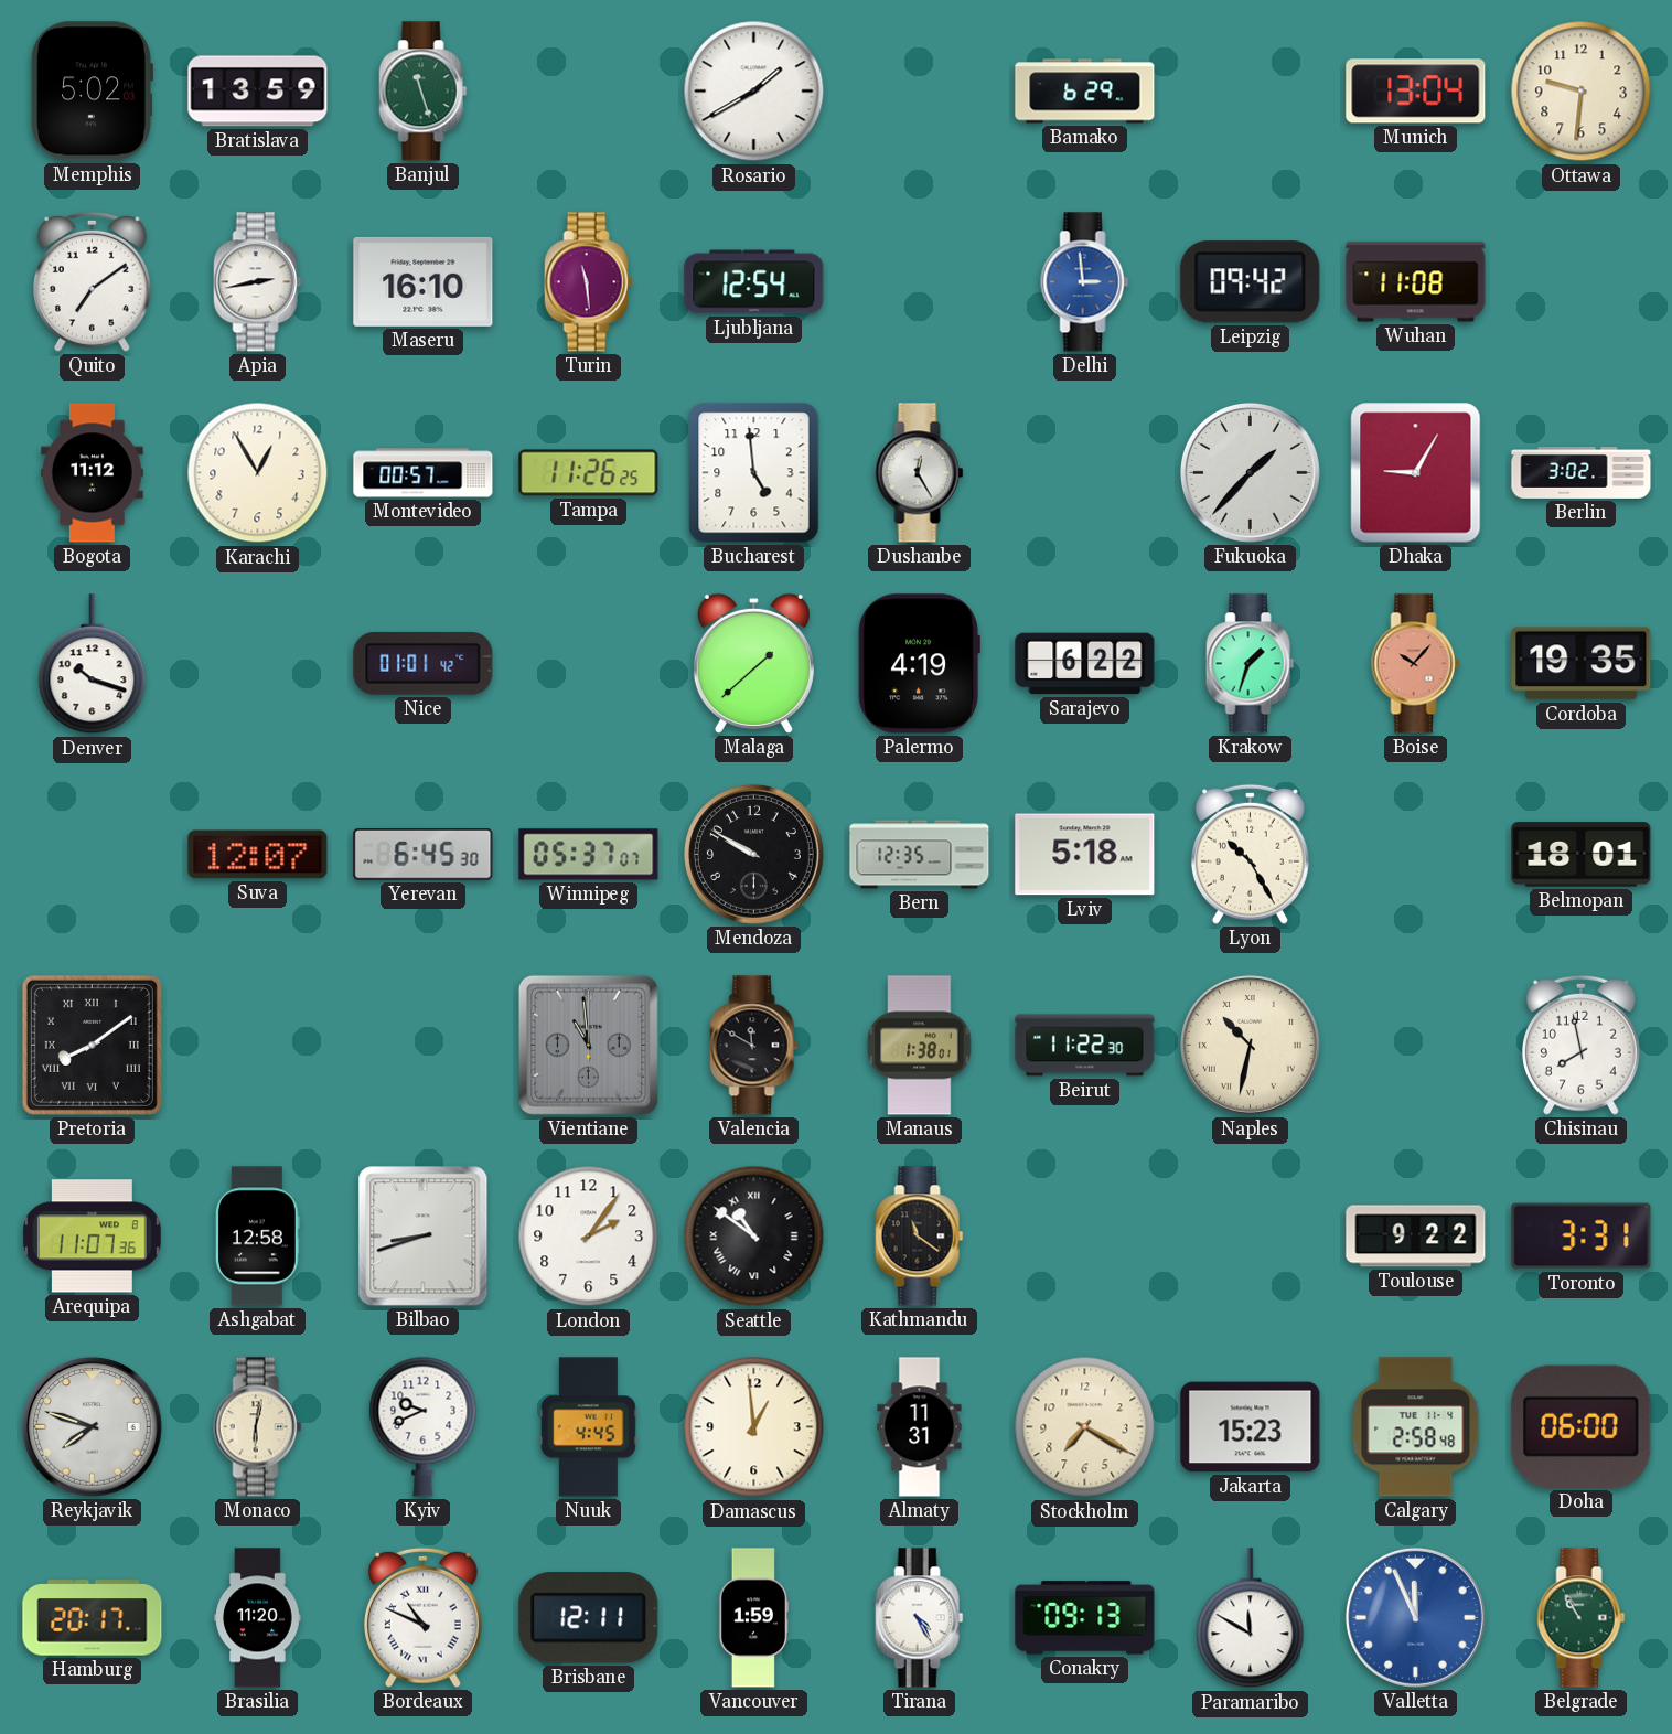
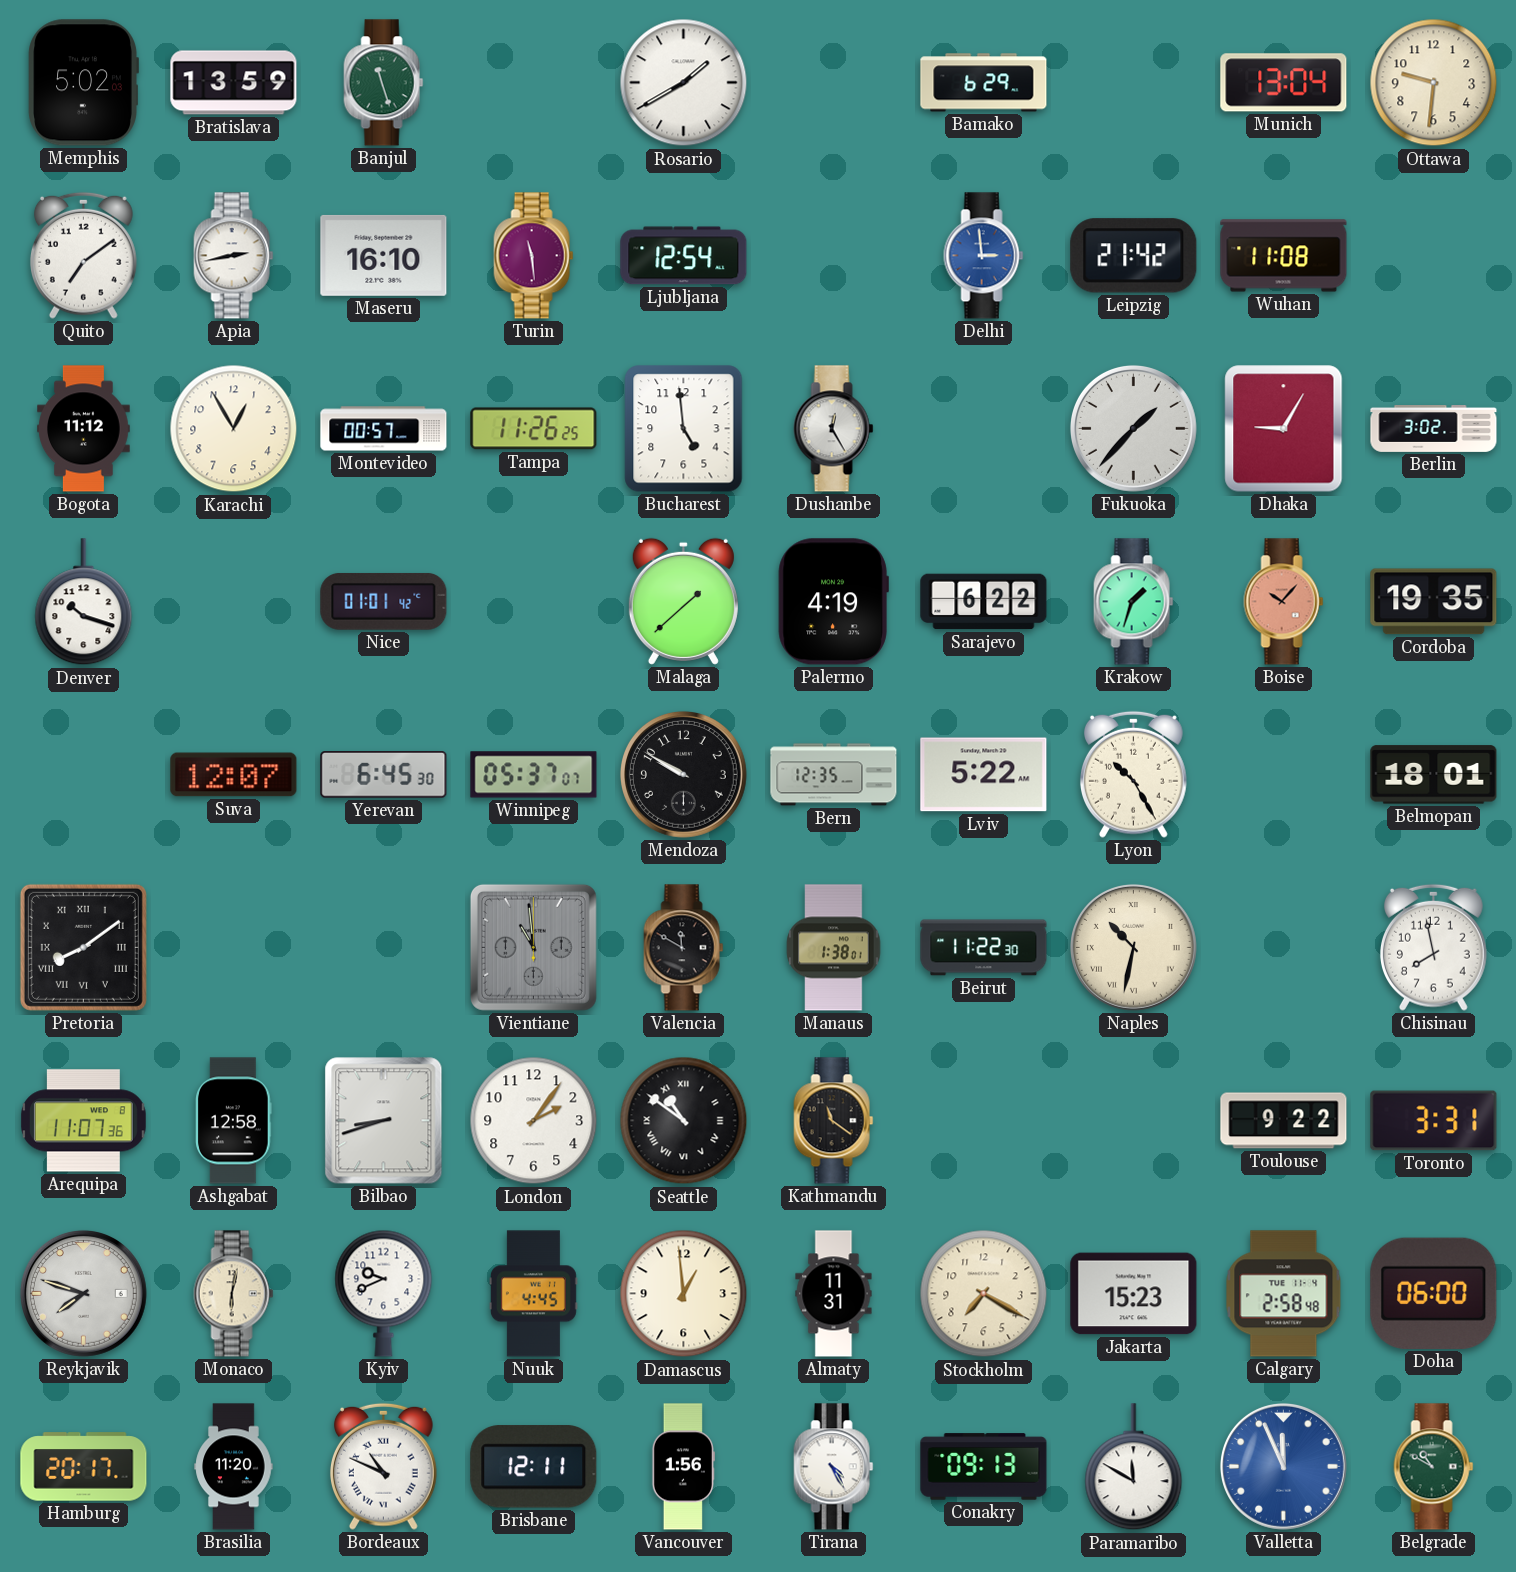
Leipzig: 09:42 -> 21:42
Lviv: 5:18 -> 5:22
Vancouver: 1:59 -> 1:56
Belgrade: 10:55 -> 10:50
